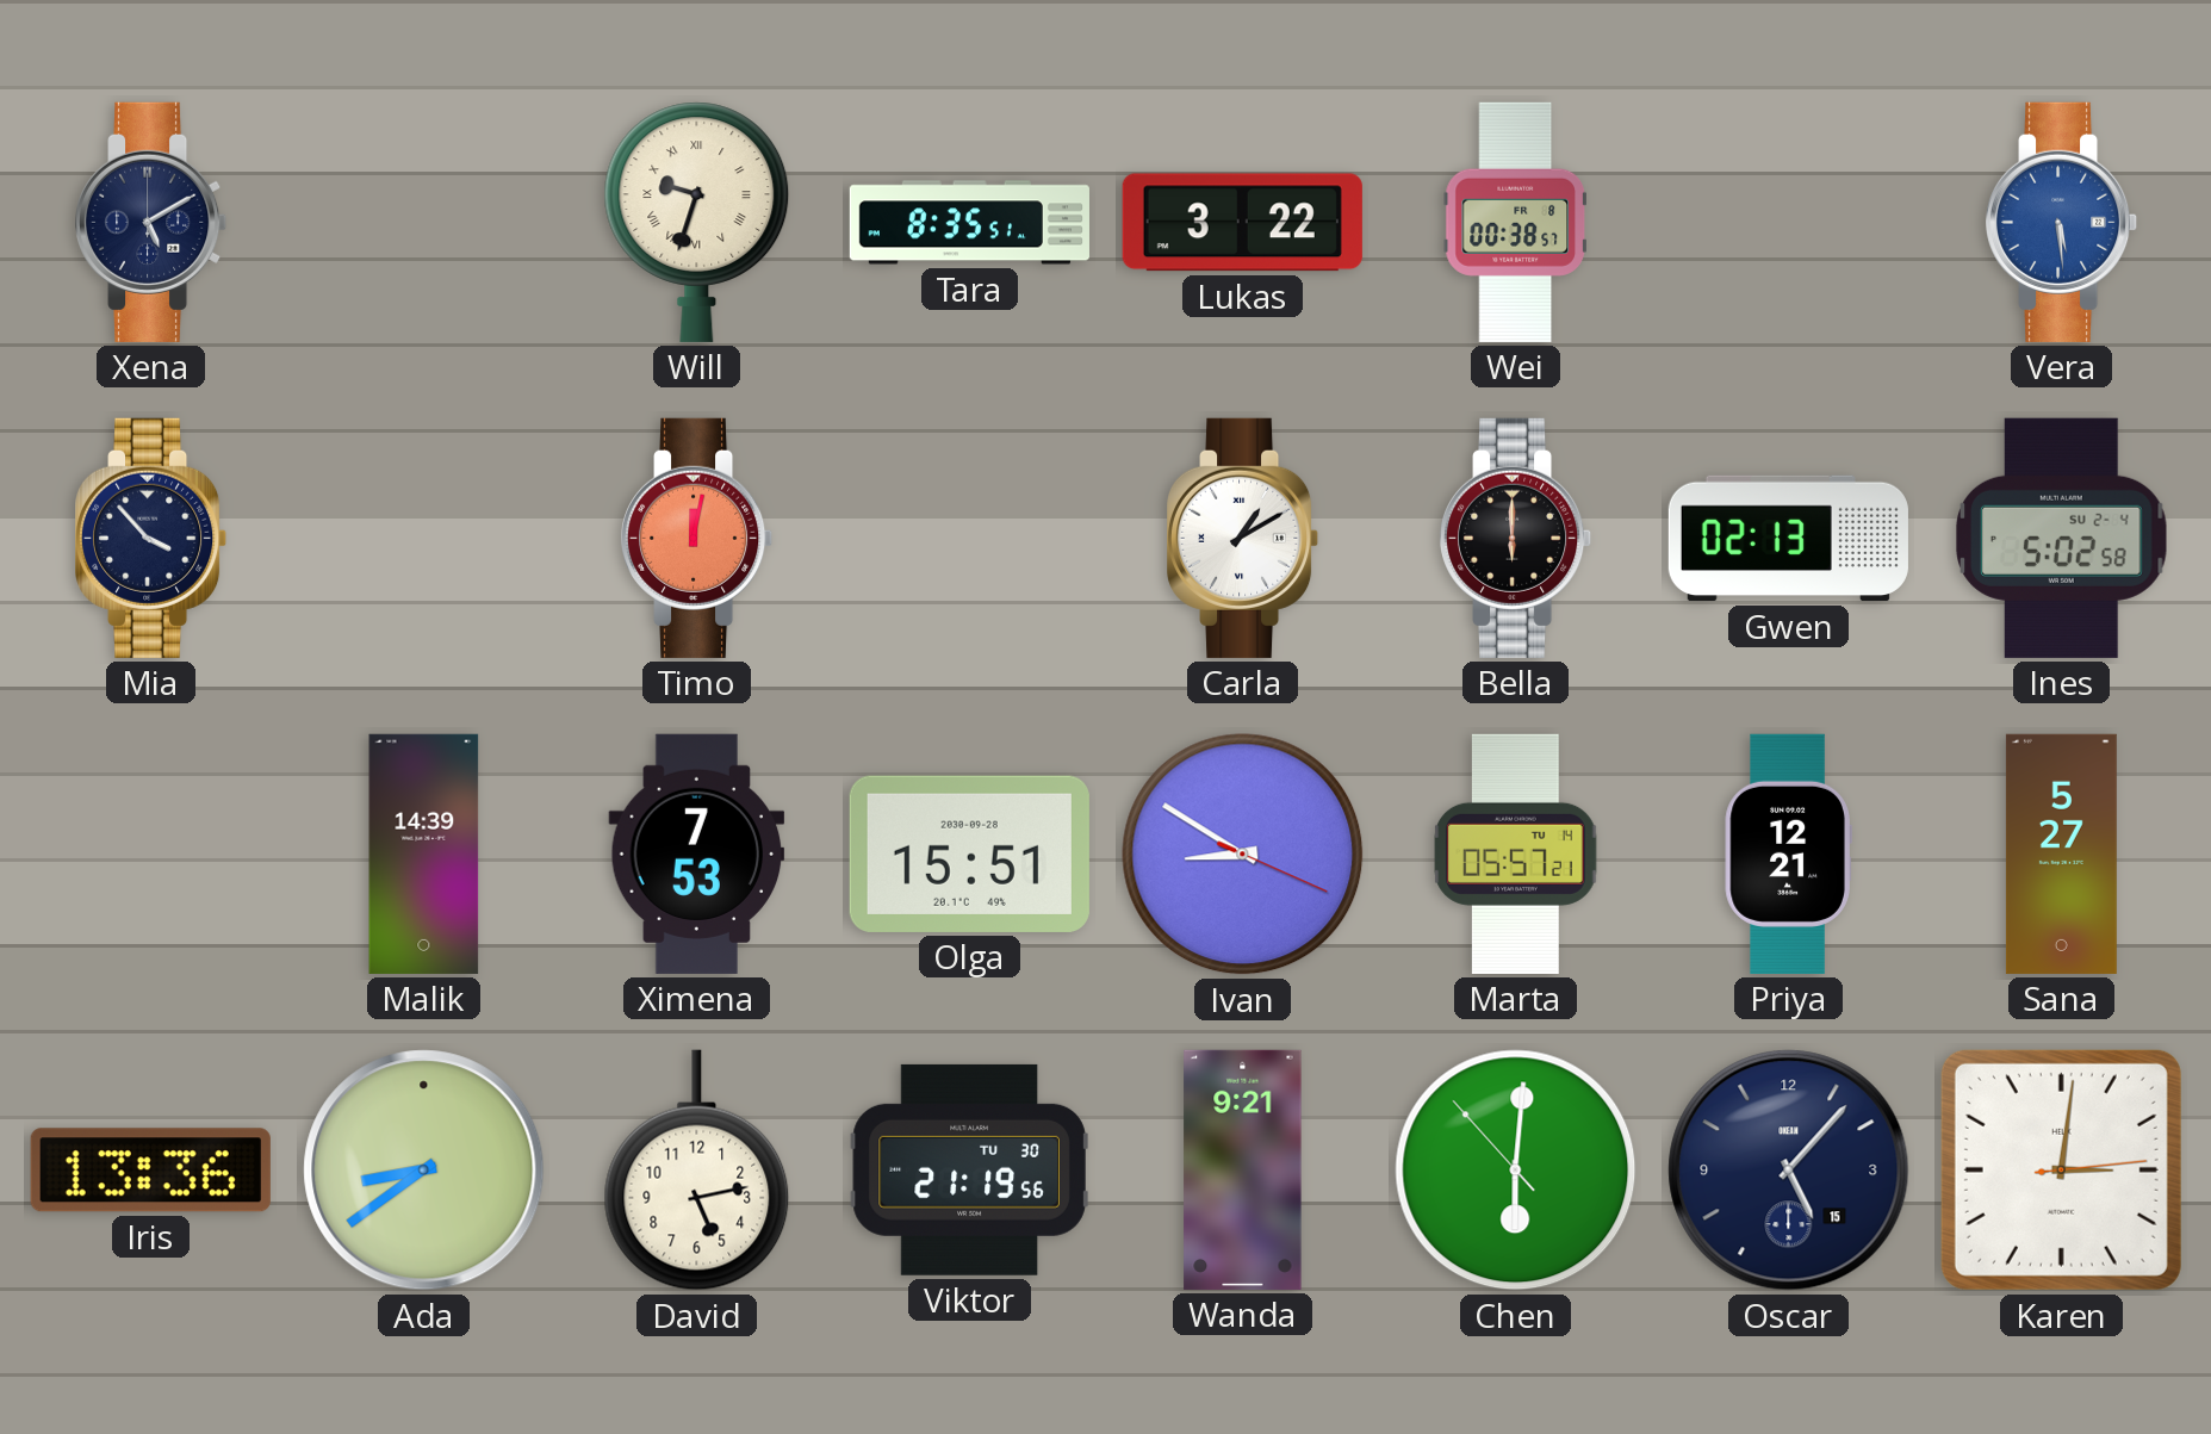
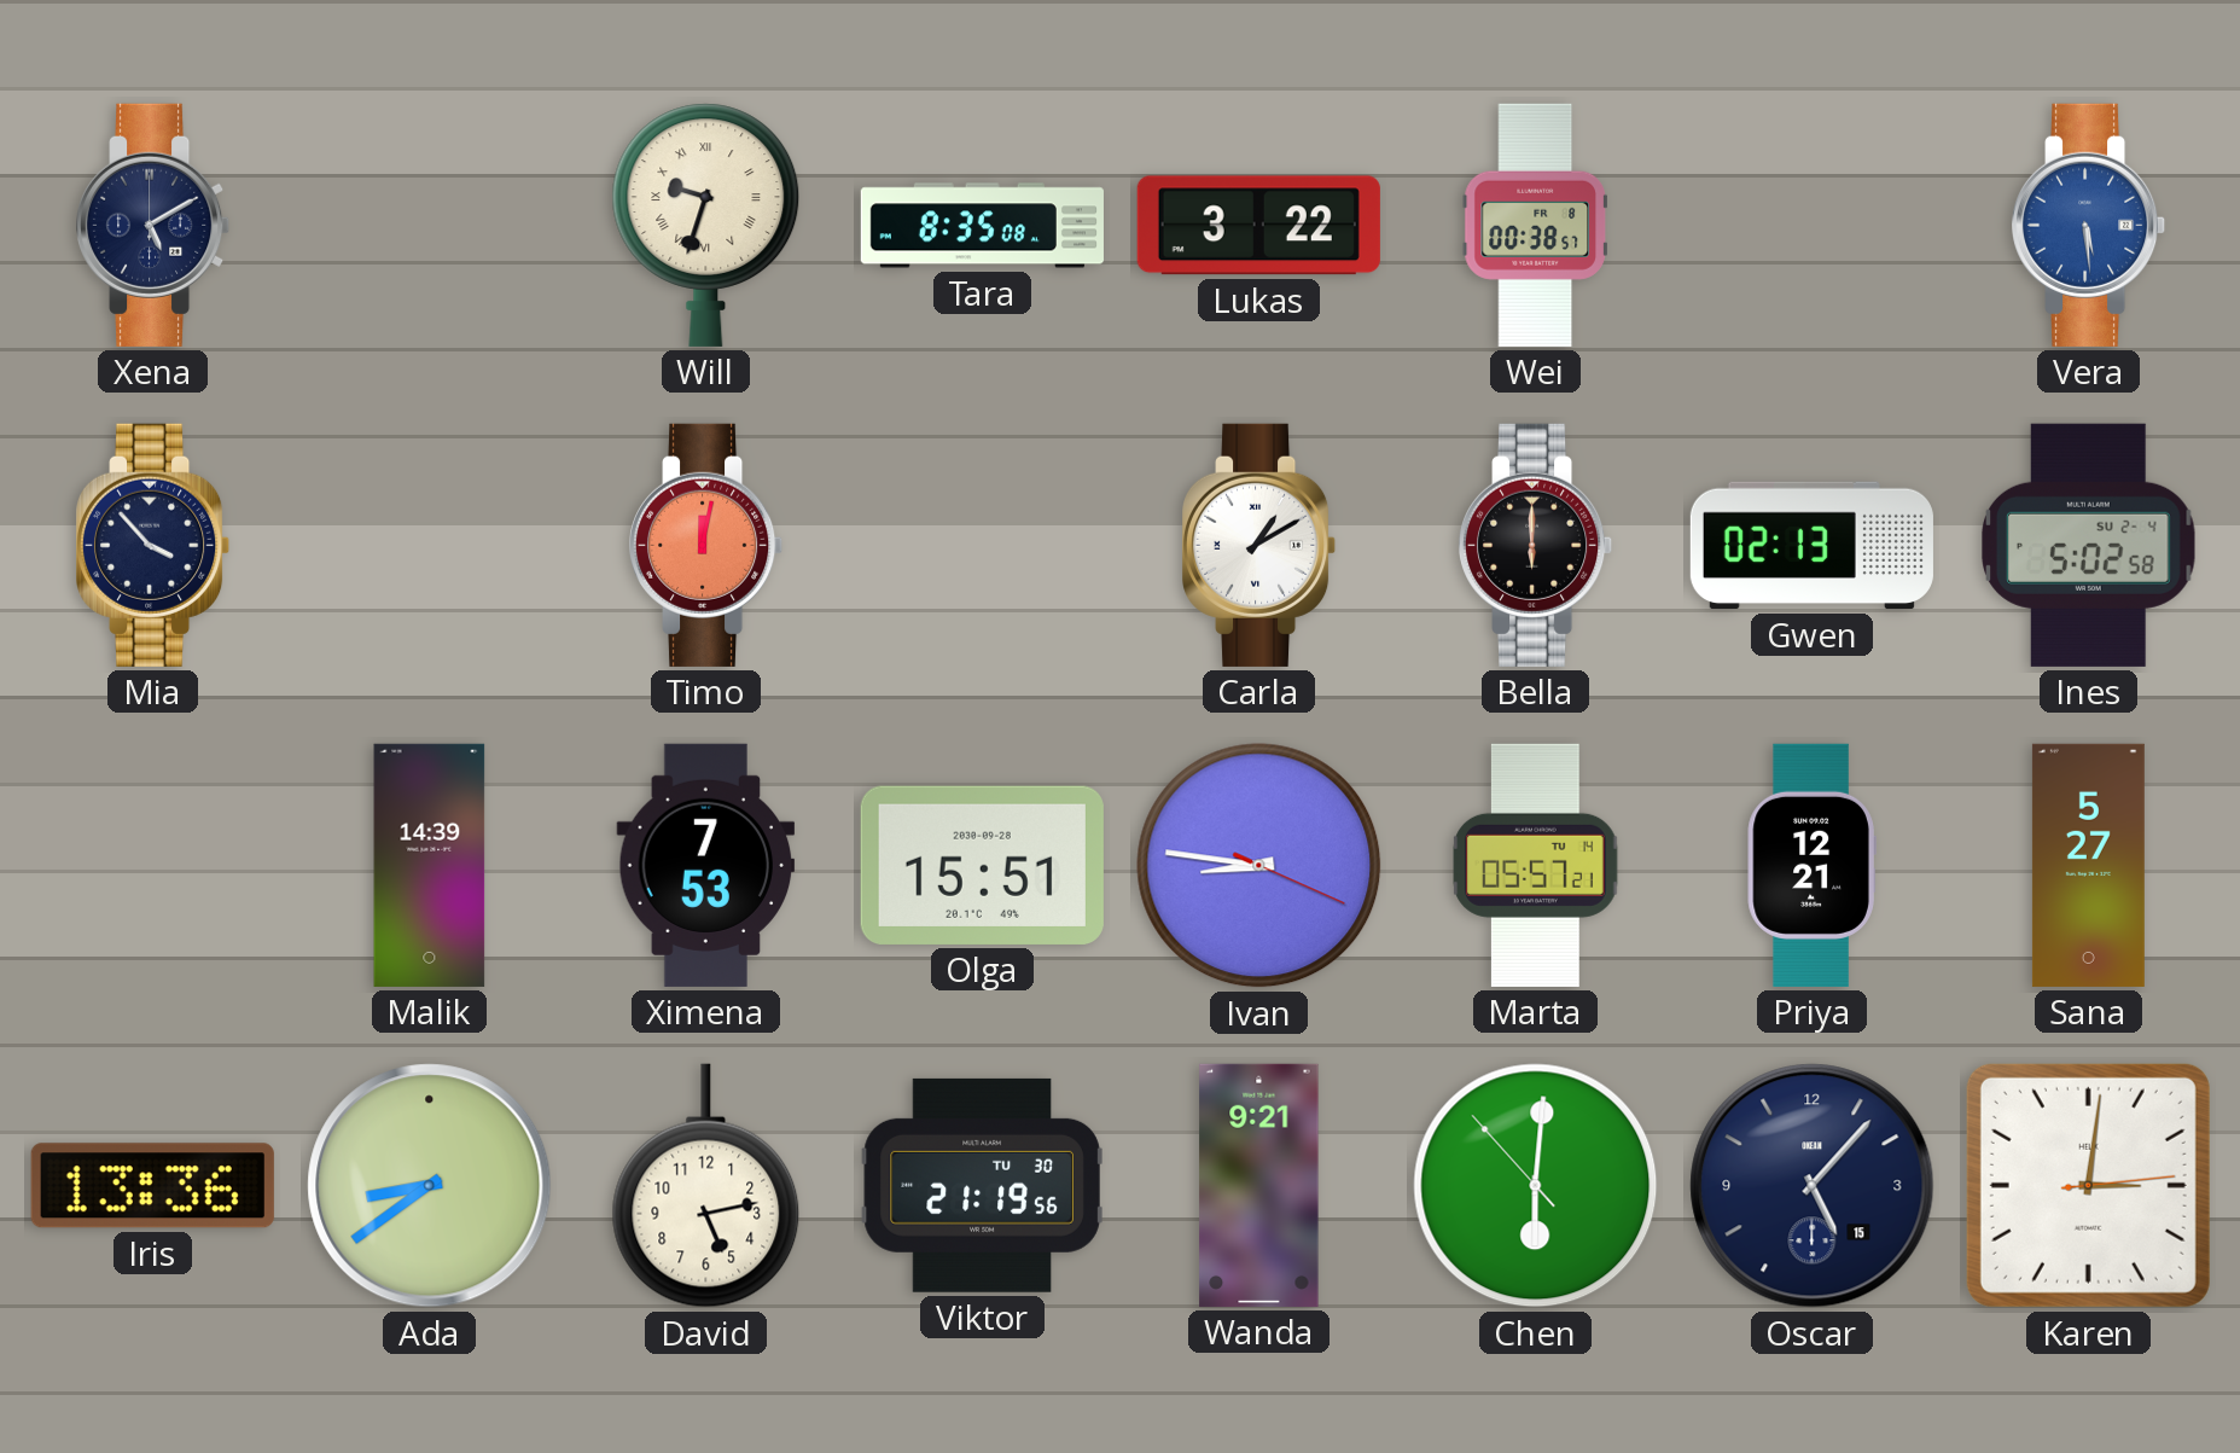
Tara: 8:35:51 -> 8:35:08
Ivan: 8:50 -> 8:46
